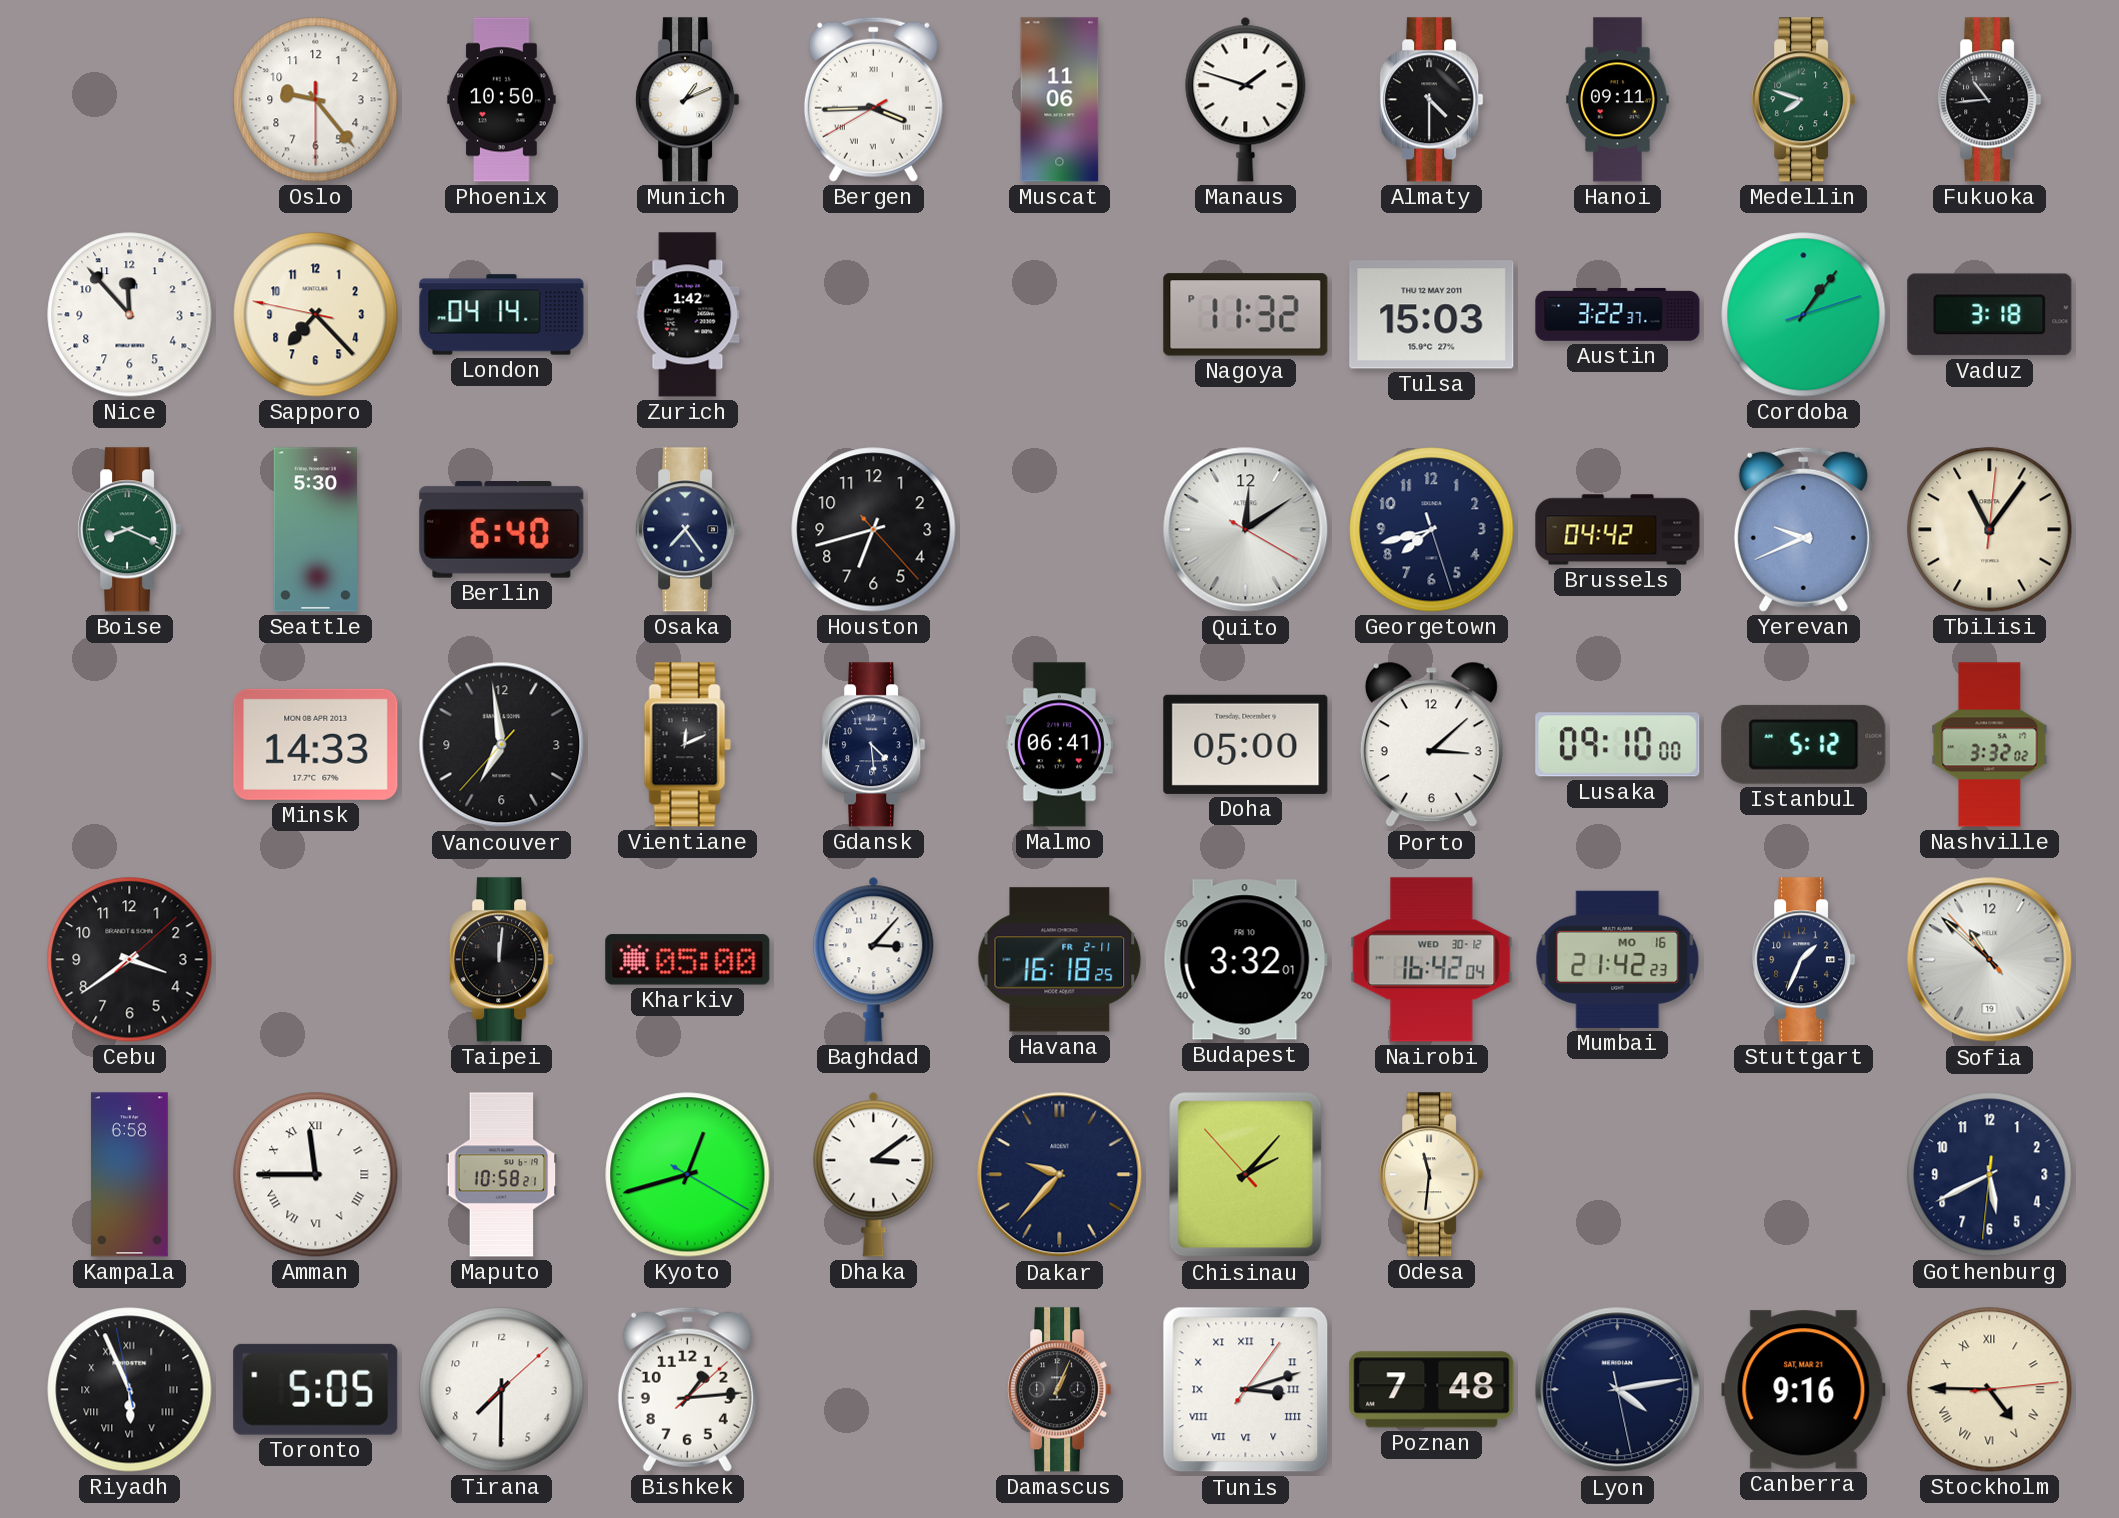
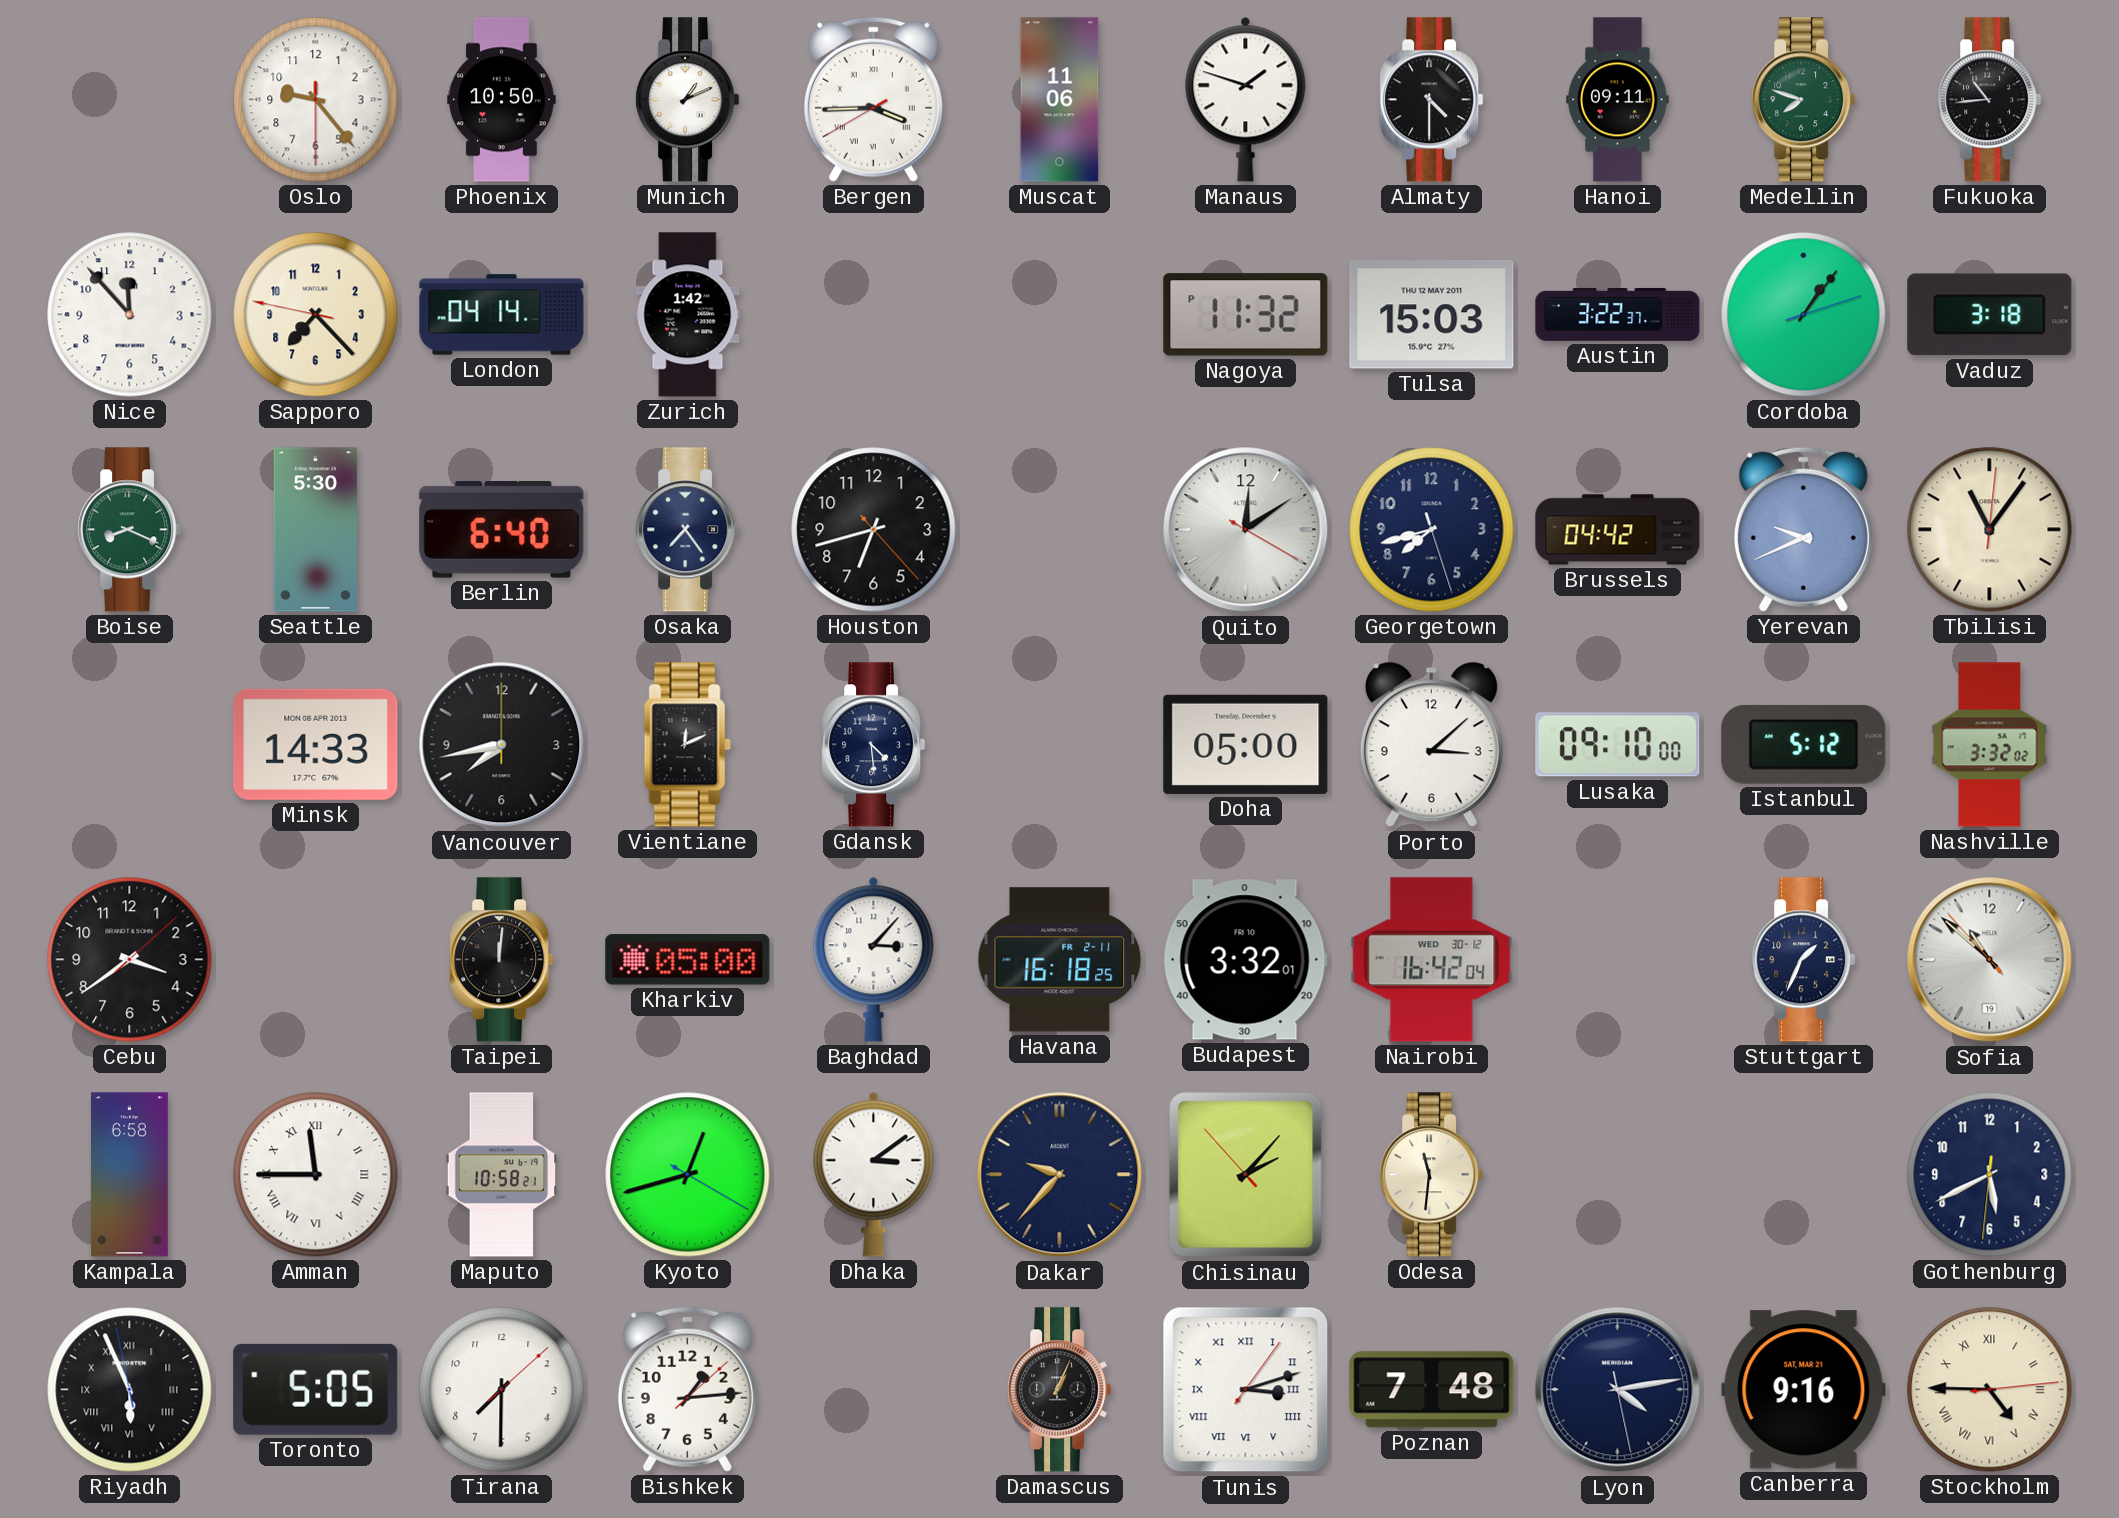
Vancouver: 6:58 -> 7:43
Malmo: 06:41 -> none
Mumbai: 21:42 -> none
